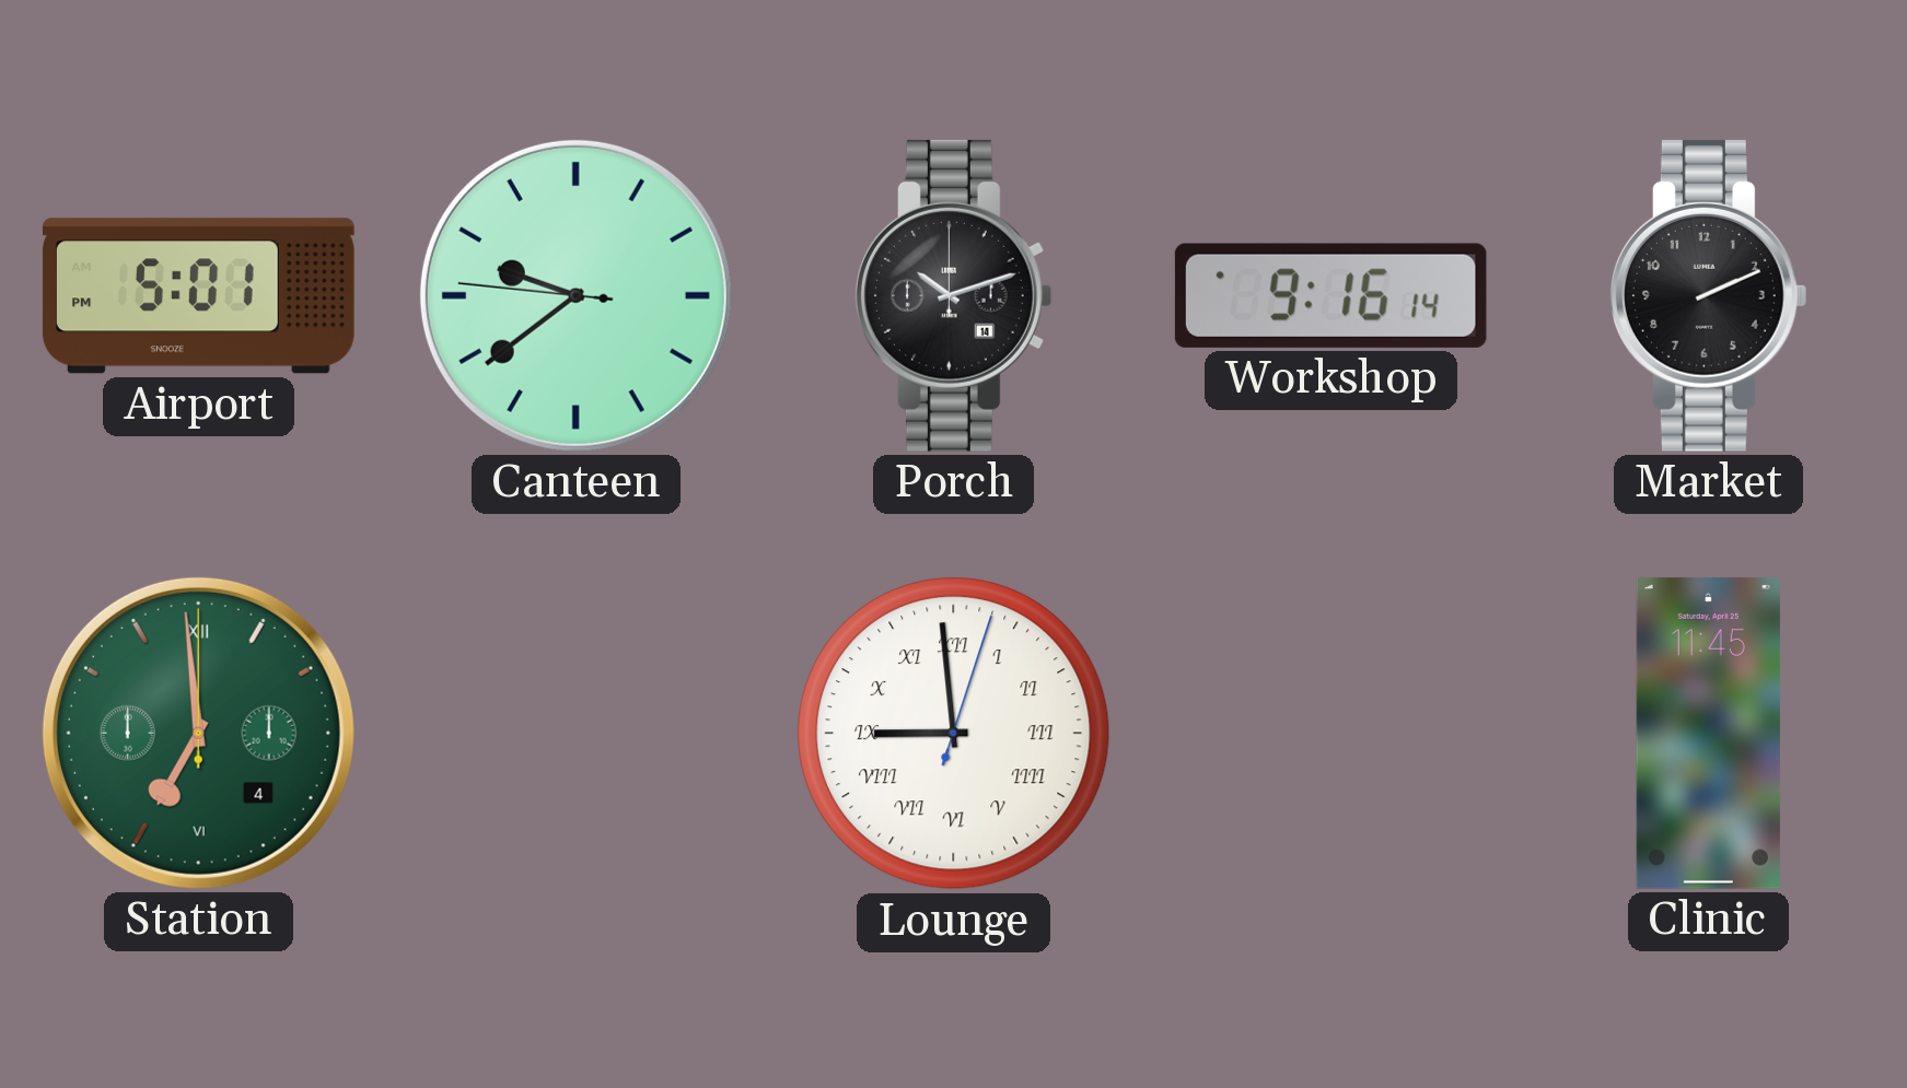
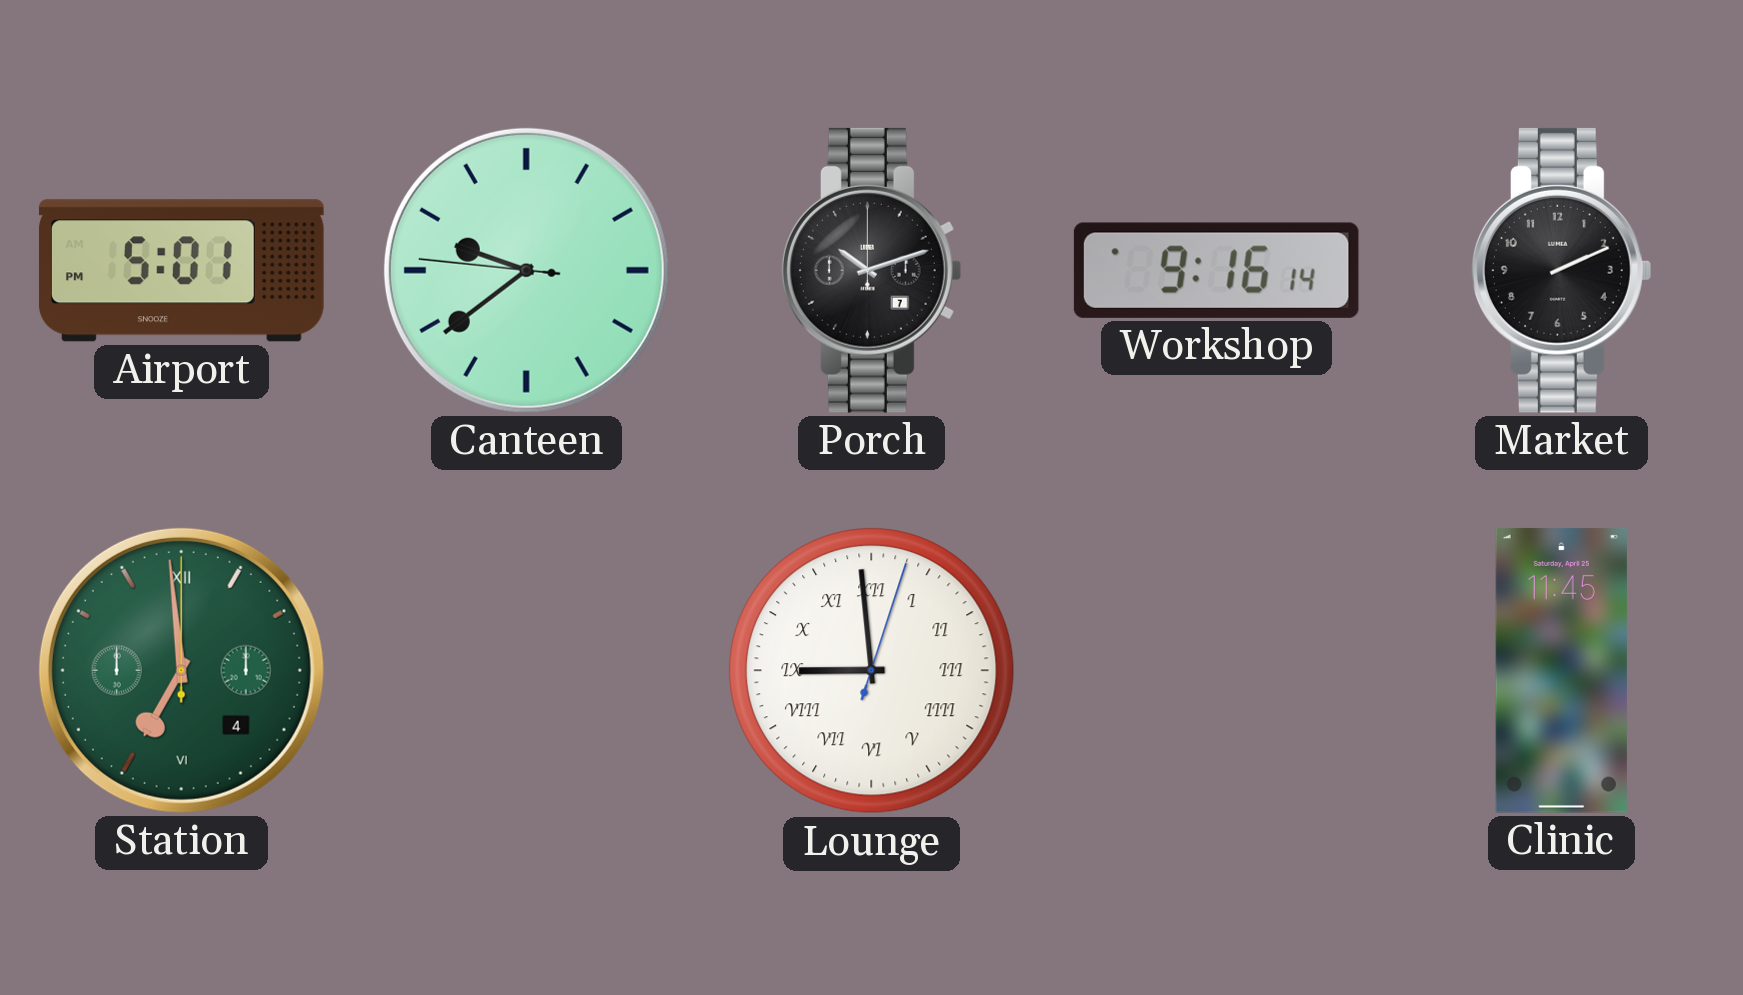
Porch date: 14 -> 7
